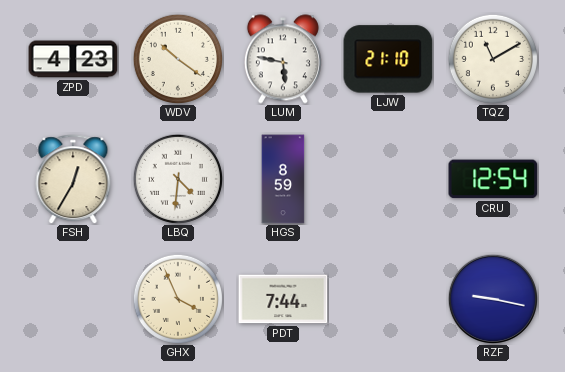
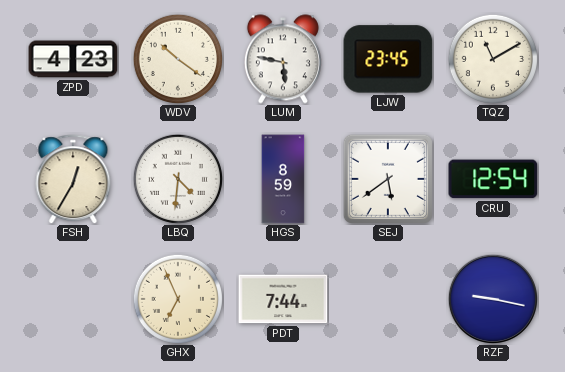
LJW: 21:10 -> 23:45
SEJ: none -> 5:39
GHX: 3:56 -> 6:56
